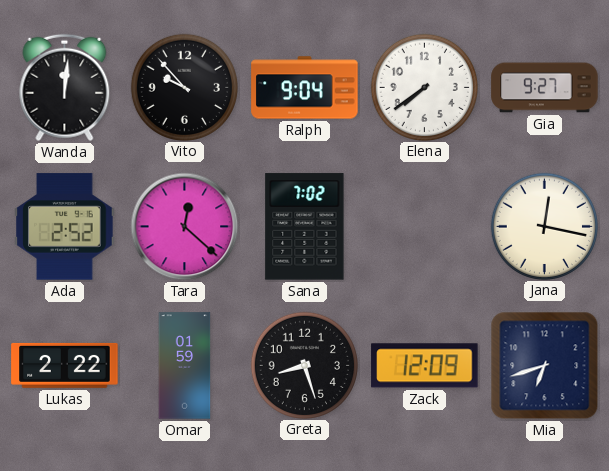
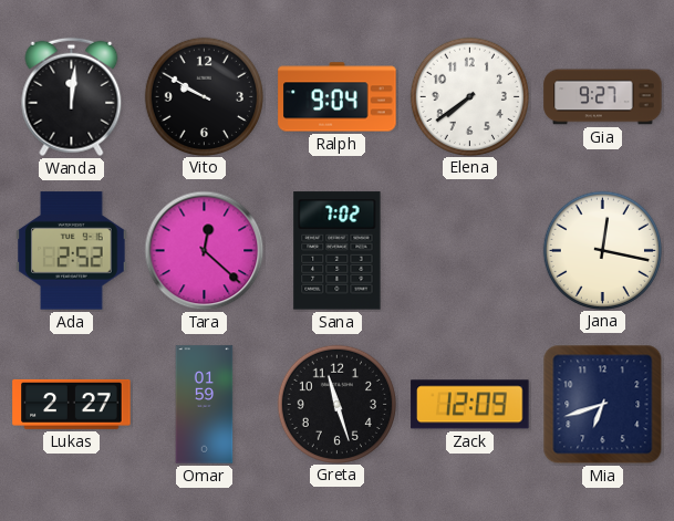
Vito: 9:53 -> 9:50
Lukas: 2:22 -> 2:27
Greta: 8:27 -> 11:27
